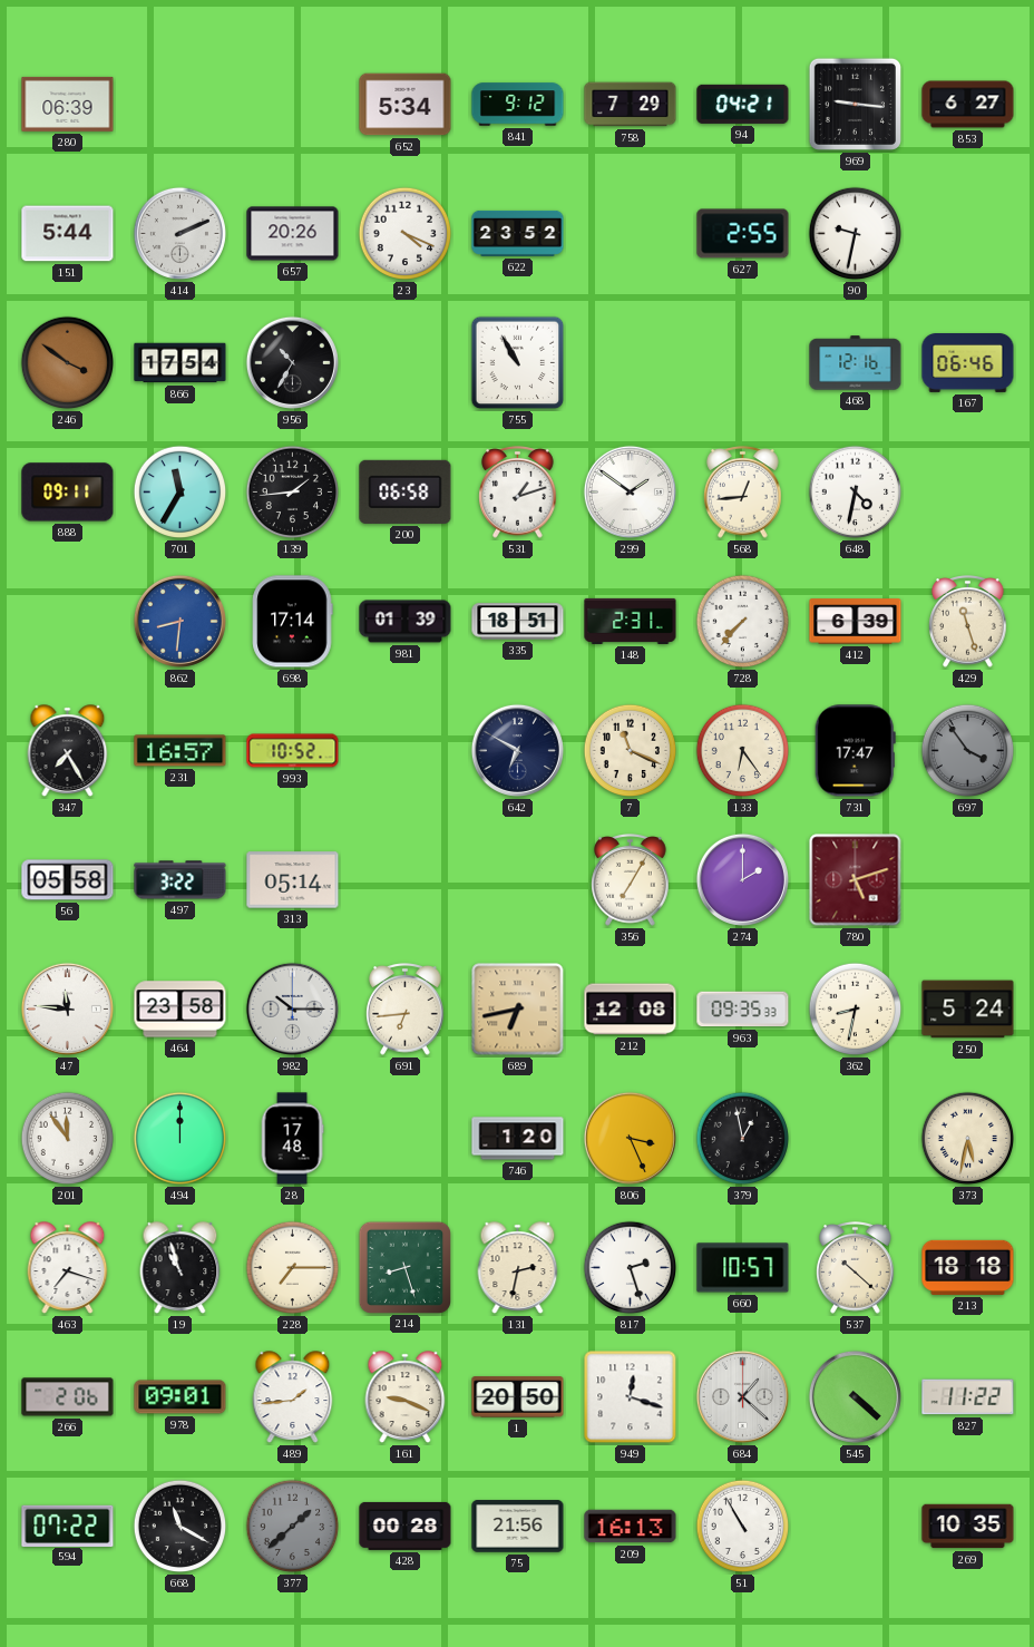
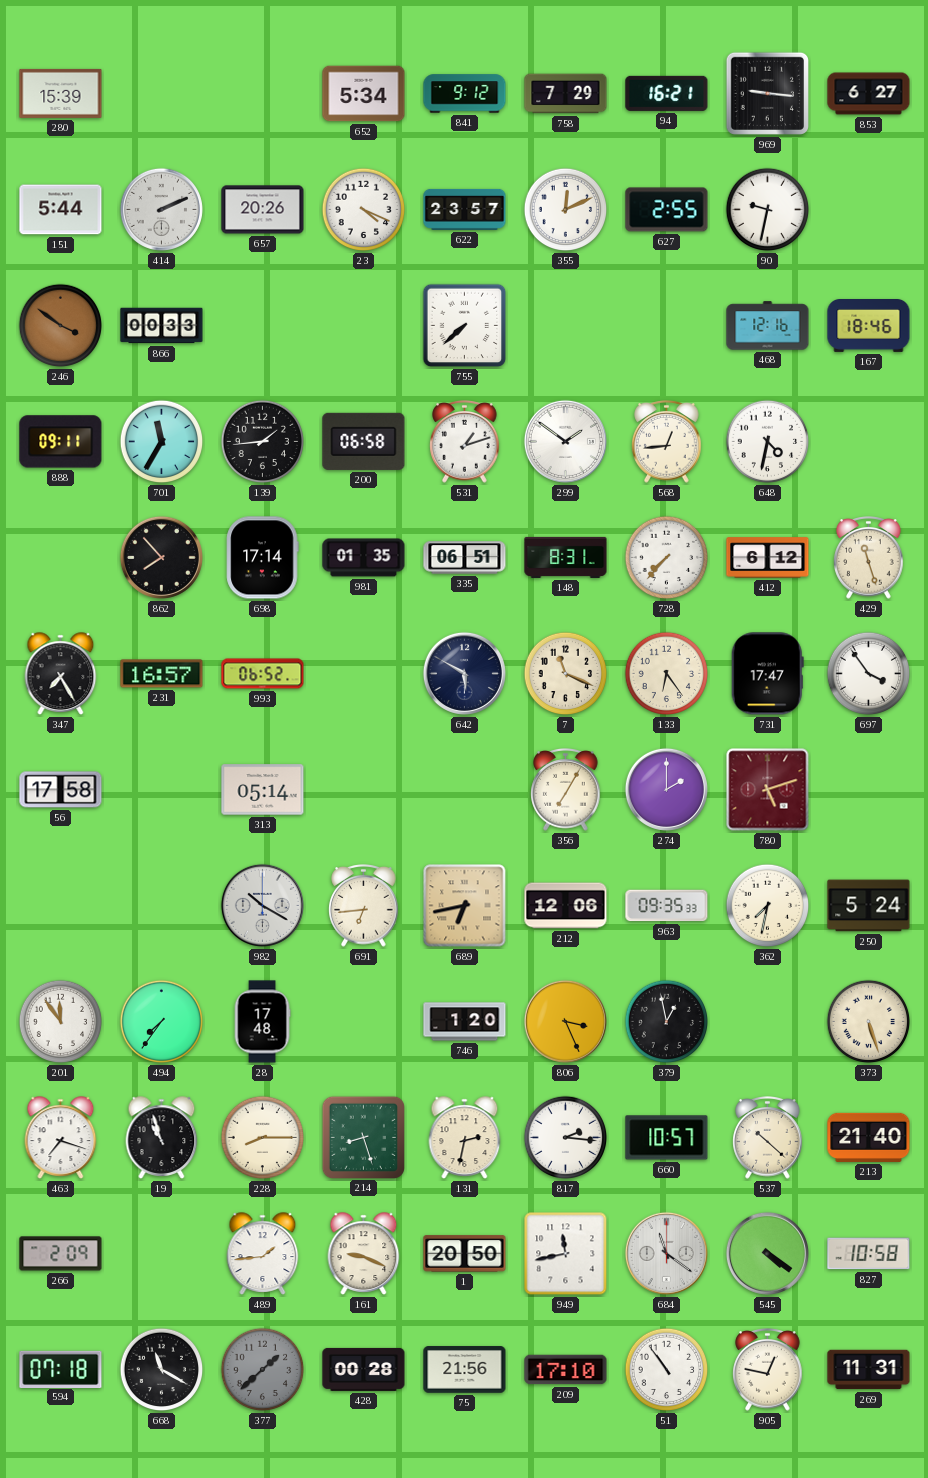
280: 06:39 -> 15:39
94: 04:21 -> 16:21
622: 23:52 -> 23:57
355: none -> 12:11
866: 17:54 -> 00:33
956: 10:35 -> none
755: 10:55 -> 7:38
167: 06:46 -> 18:46
862: 8:31 -> 7:53
862 dial: blue -> black
981: 01:39 -> 01:35
335: 18:51 -> 06:51
148: 2:31 -> 8:31
412: 6:39 -> 6:12
993: 10:52 -> 06:52
642: 6:50 -> 5:50
697 dial: grey -> white
56: 05:58 -> 17:58
497: 3:22 -> none
47: 11:46 -> none
464: 23:58 -> none
982: 10:15 -> 10:20
212: 12:08 -> 12:06
362: 8:32 -> 7:32
494: 12:00 -> 7:36
373: 5:32 -> 5:27
228: 7:15 -> 8:15
817: 2:27 -> 2:16
213: 18:18 -> 21:40
266: 2:06 -> 2:09
978: 09:01 -> none
949: 12:18 -> 11:43
684: 1:22 -> 11:21
545: 4:22 -> 4:21
827: 11:22 -> 10:58
594: 07:22 -> 07:18
209: 16:13 -> 17:10
51: 10:55 -> 10:54
905: none -> 12:47
269: 10:35 -> 11:31
